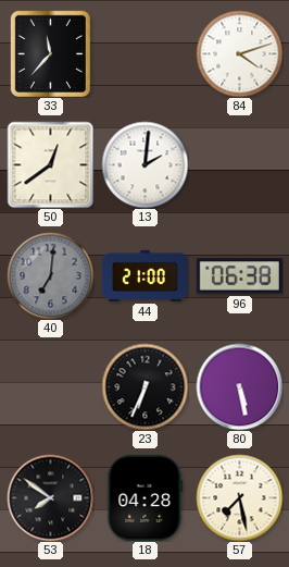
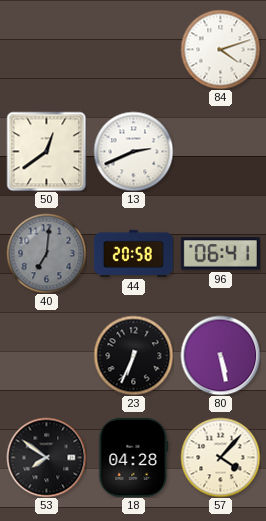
33: 11:37 -> none
13: 2:01 -> 2:41
44: 21:00 -> 20:58
96: 06:38 -> 06:41
57: 7:28 -> 4:07
